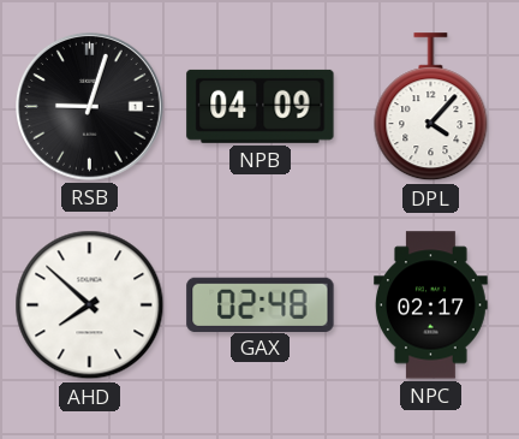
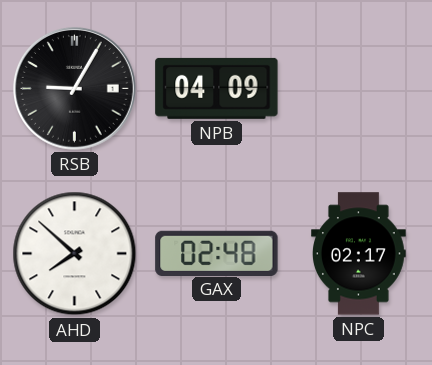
RSB: 9:03 -> 9:05
DPL: 4:07 -> none
